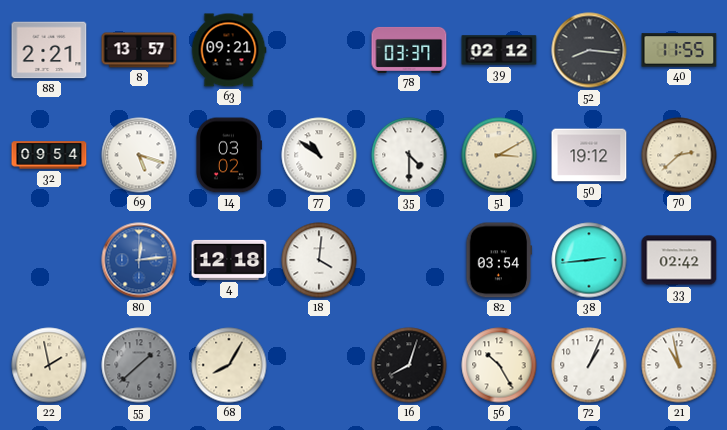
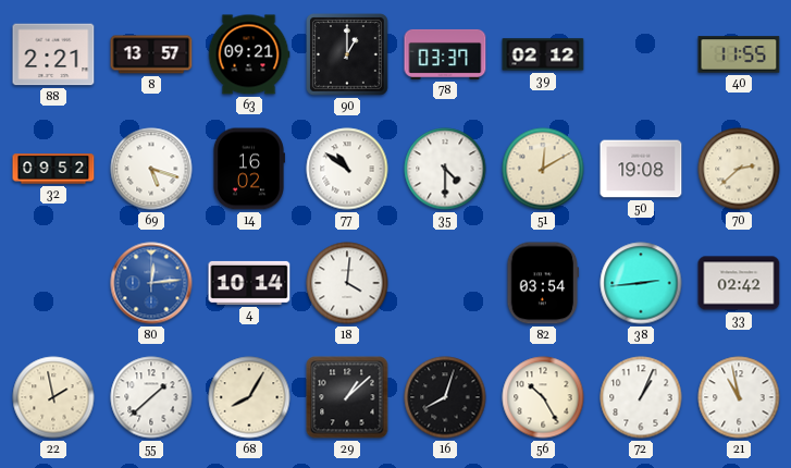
90: none -> 1:00
52: 8:16 -> none
32: 09:54 -> 09:52
14: 03:02 -> 16:02
51: 3:10 -> 12:10
50: 19:12 -> 19:08
4: 12:18 -> 10:14
55 dial: grey -> white
29: none -> 1:08
